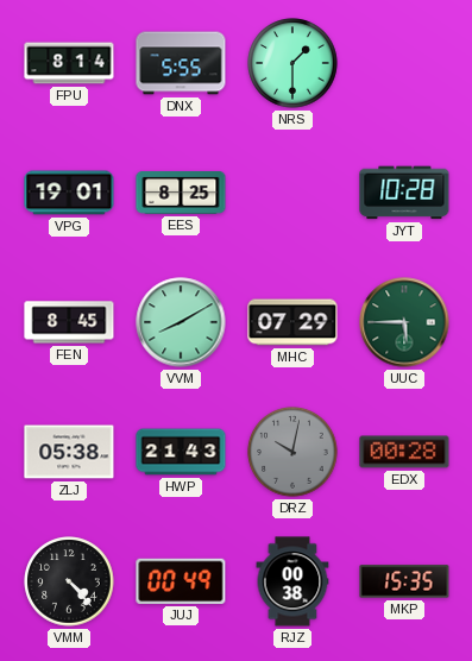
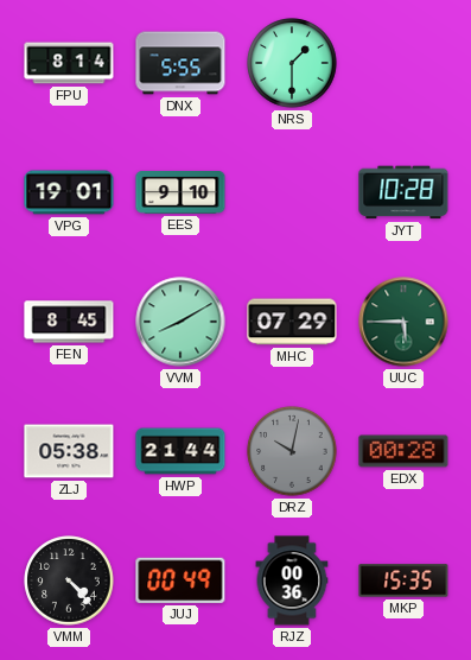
EES: 8:25 -> 9:10
HWP: 21:43 -> 21:44
RJZ: 00:38 -> 00:36
